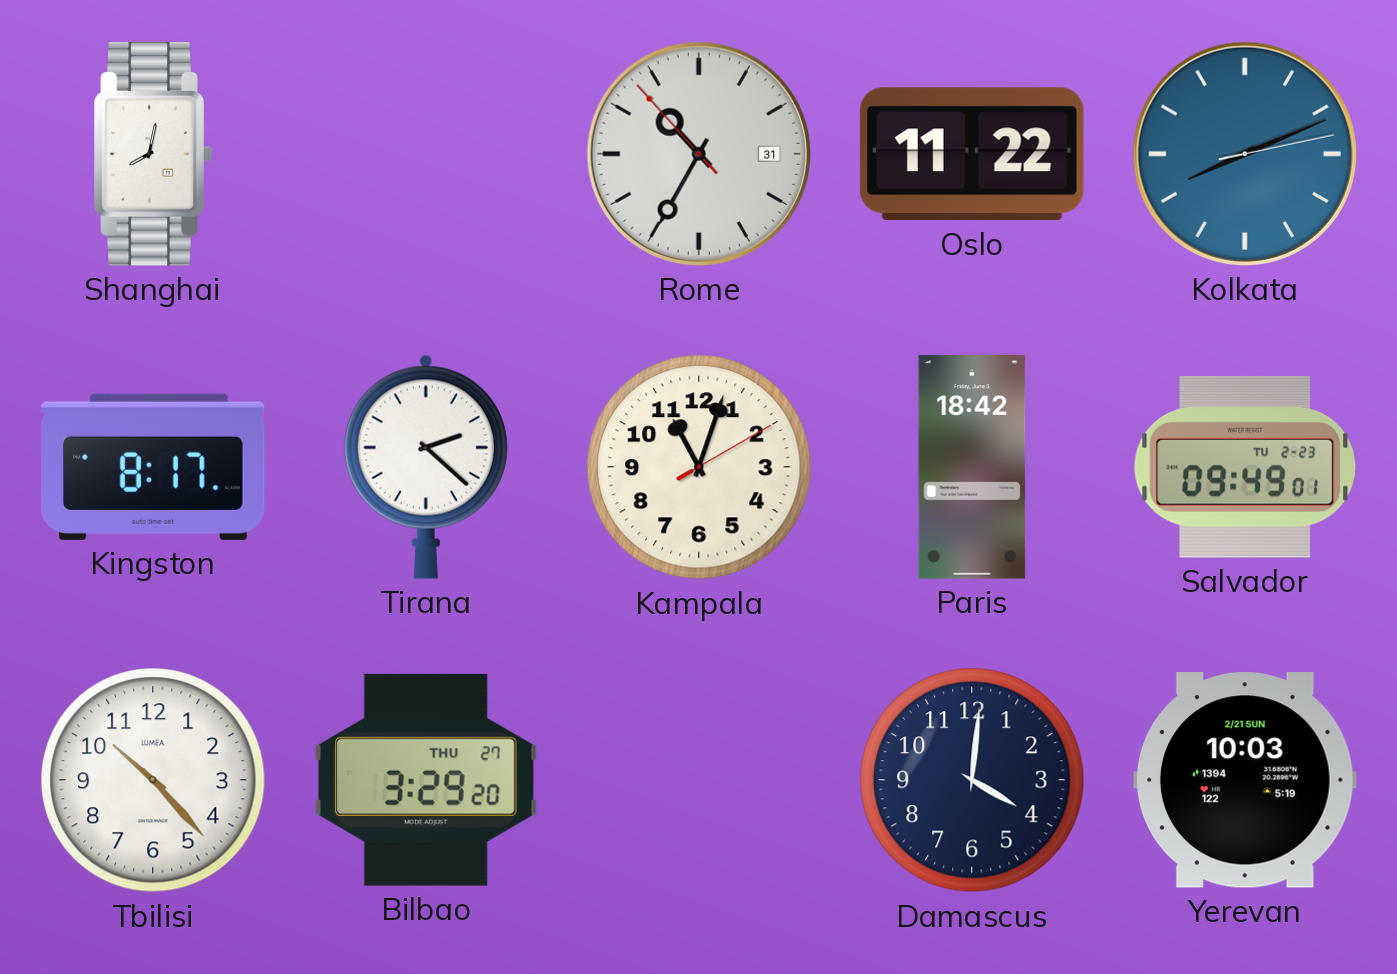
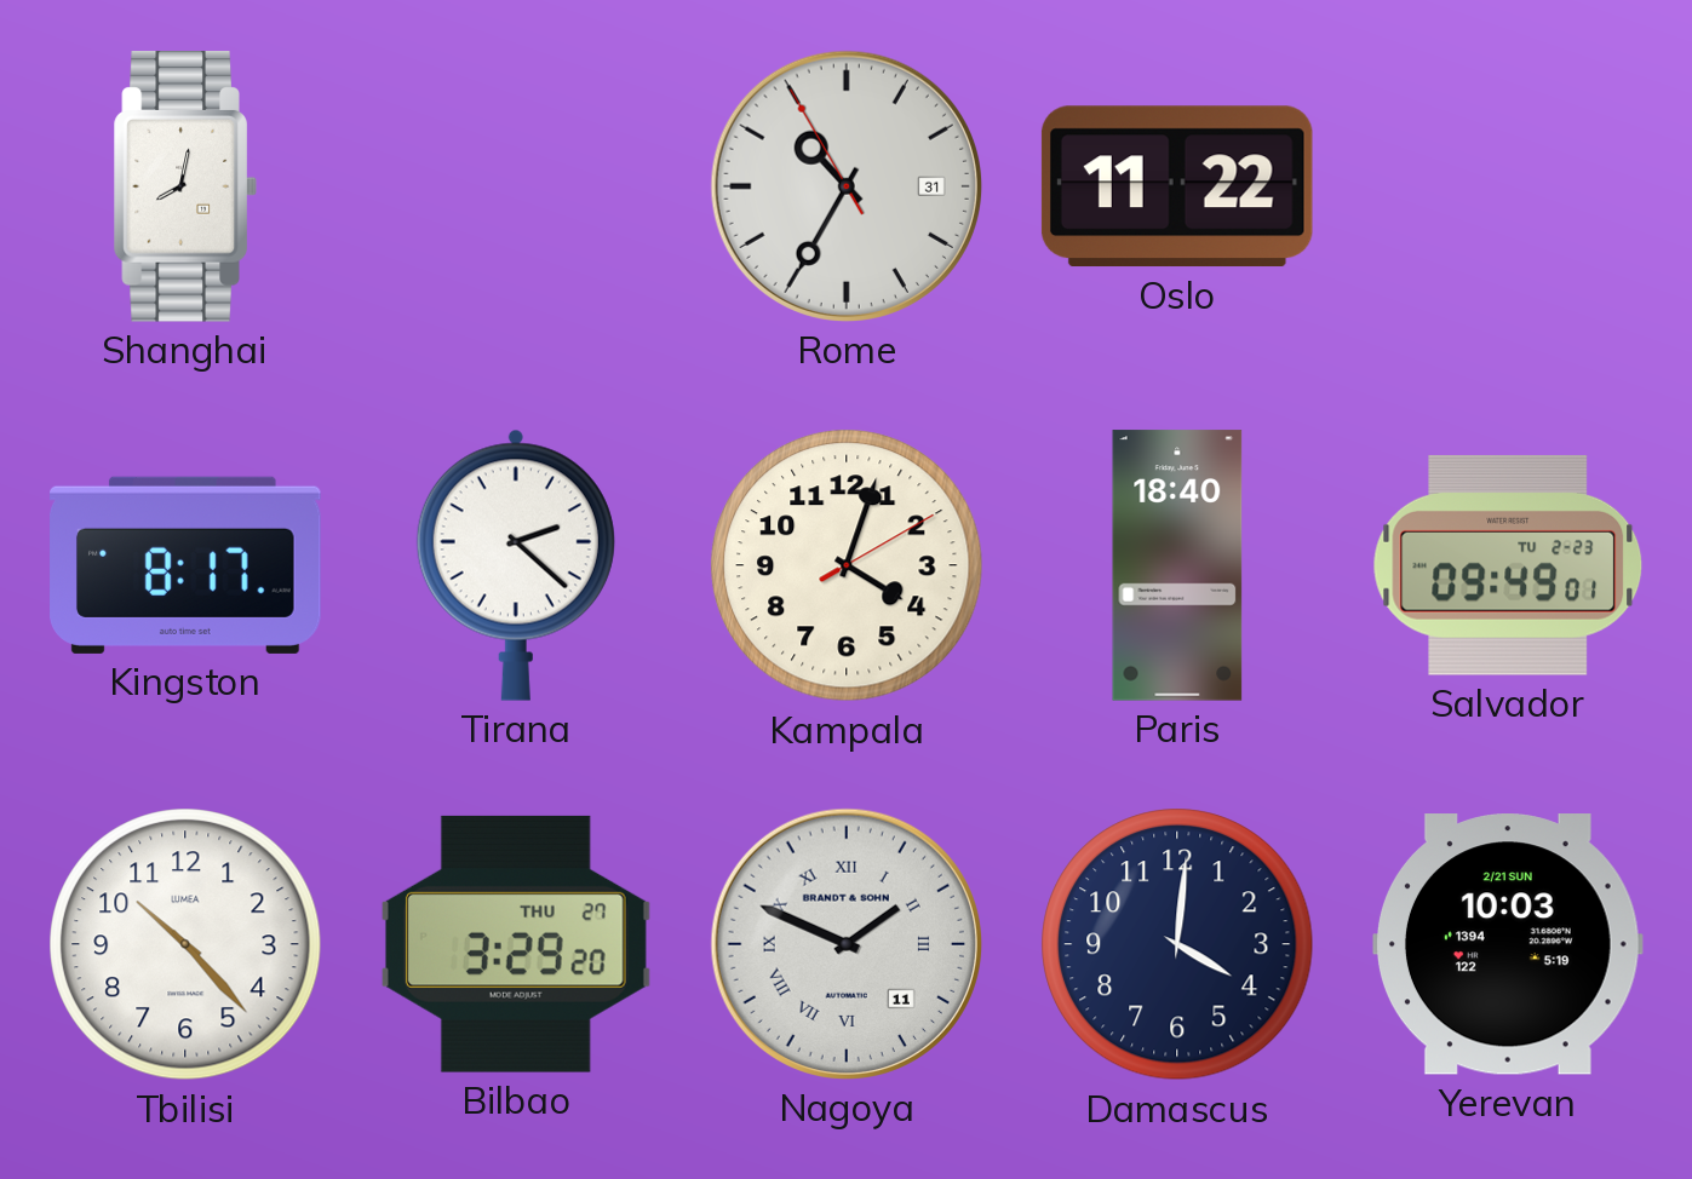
Rome: 10:34:53 -> 10:34:55
Kolkata: 8:11 -> none
Kampala: 11:03 -> 4:03
Paris: 18:42 -> 18:40
Nagoya: none -> 1:49
